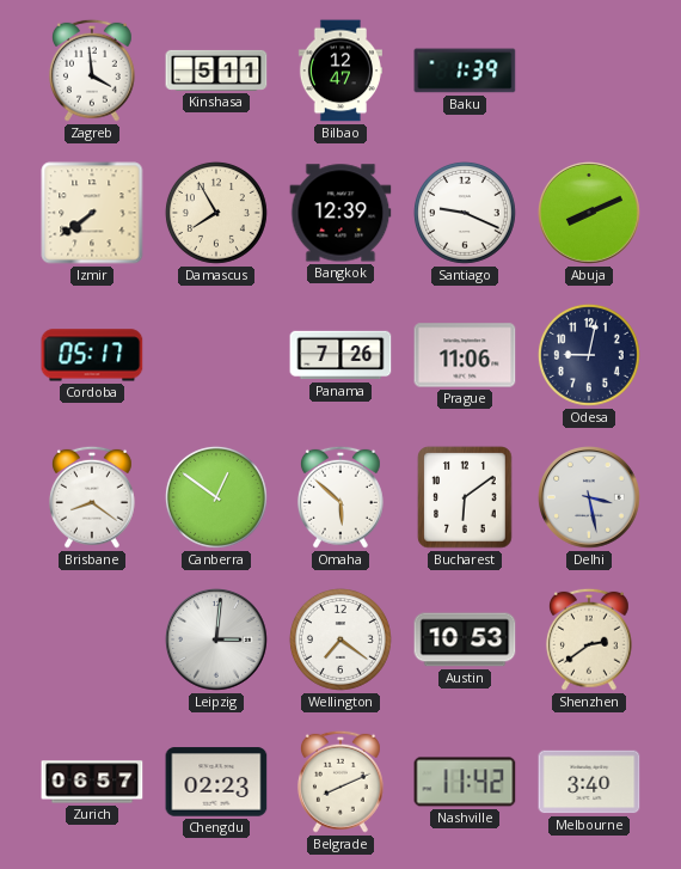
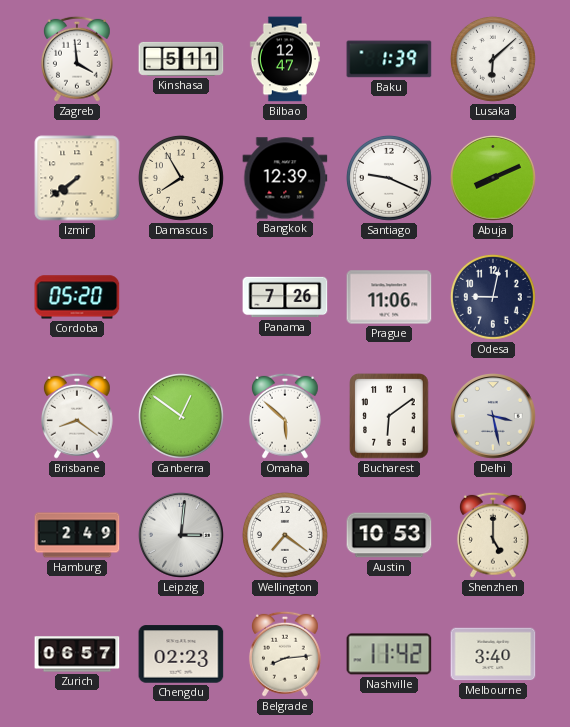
Lusaka: none -> 6:08
Cordoba: 05:17 -> 05:20
Hamburg: none -> 2:49
Shenzhen: 2:39 -> 5:00
Belgrade: 8:11 -> 8:14
